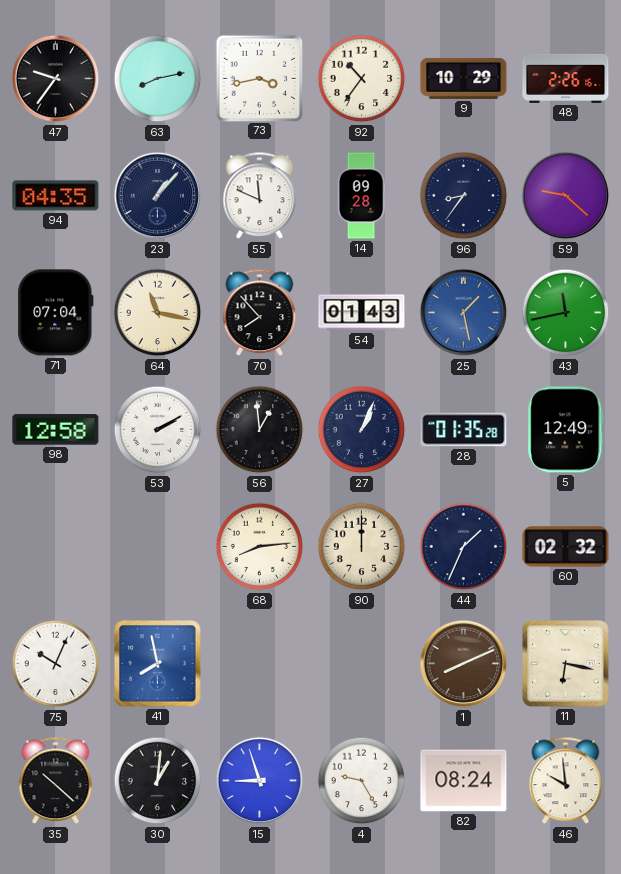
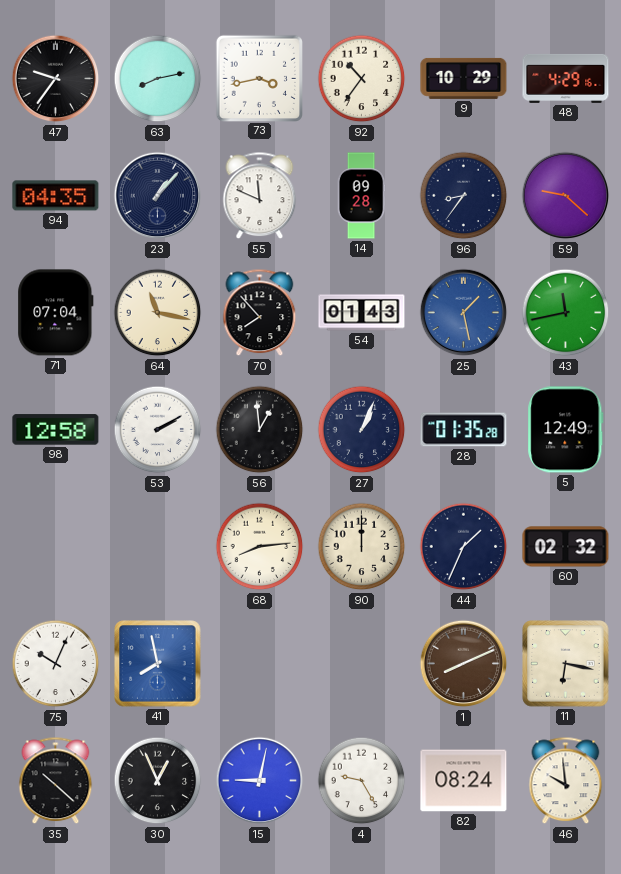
48: 2:26 -> 4:29
30: 1:01 -> 12:56
15: 8:57 -> 9:02
